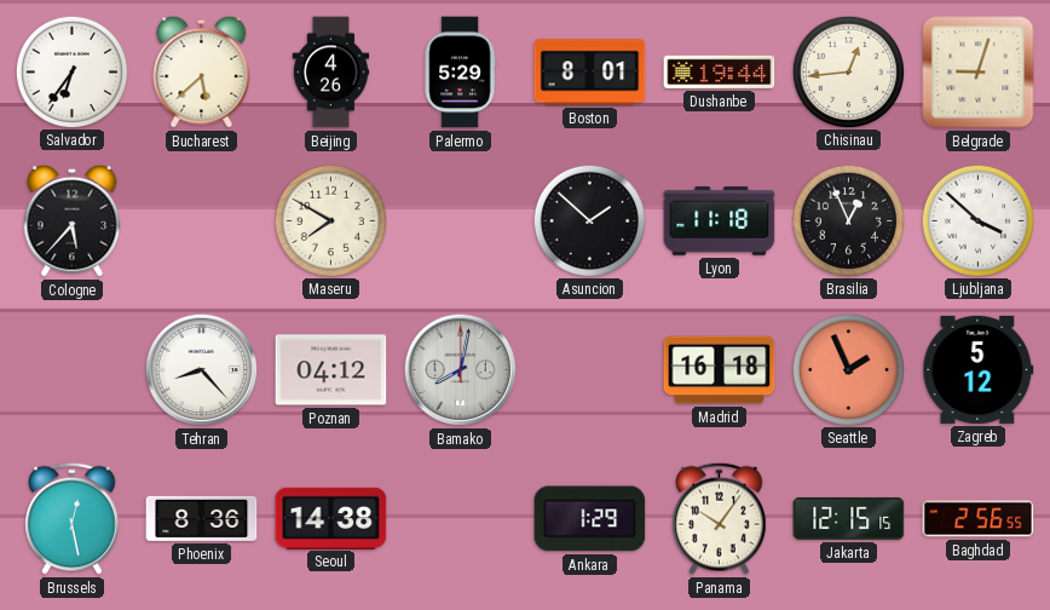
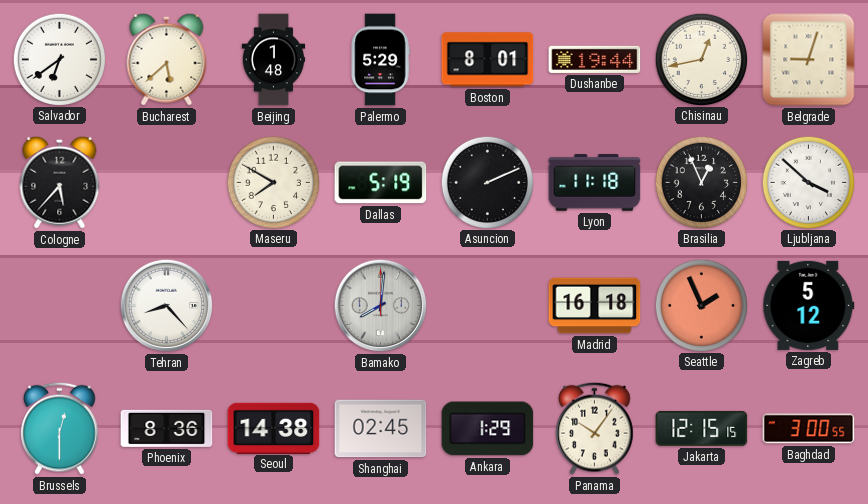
Salvador: 6:36 -> 6:39
Beijing: 4:26 -> 1:48
Chisinau: 12:44 -> 12:43
Dallas: none -> 5:19
Asuncion: 1:52 -> 2:11
Poznan: 04:12 -> none
Bamako: 8:02 -> 8:01
Brussels: 12:28 -> 12:30
Shanghai: none -> 02:45
Baghdad: 2:56 -> 3:00
